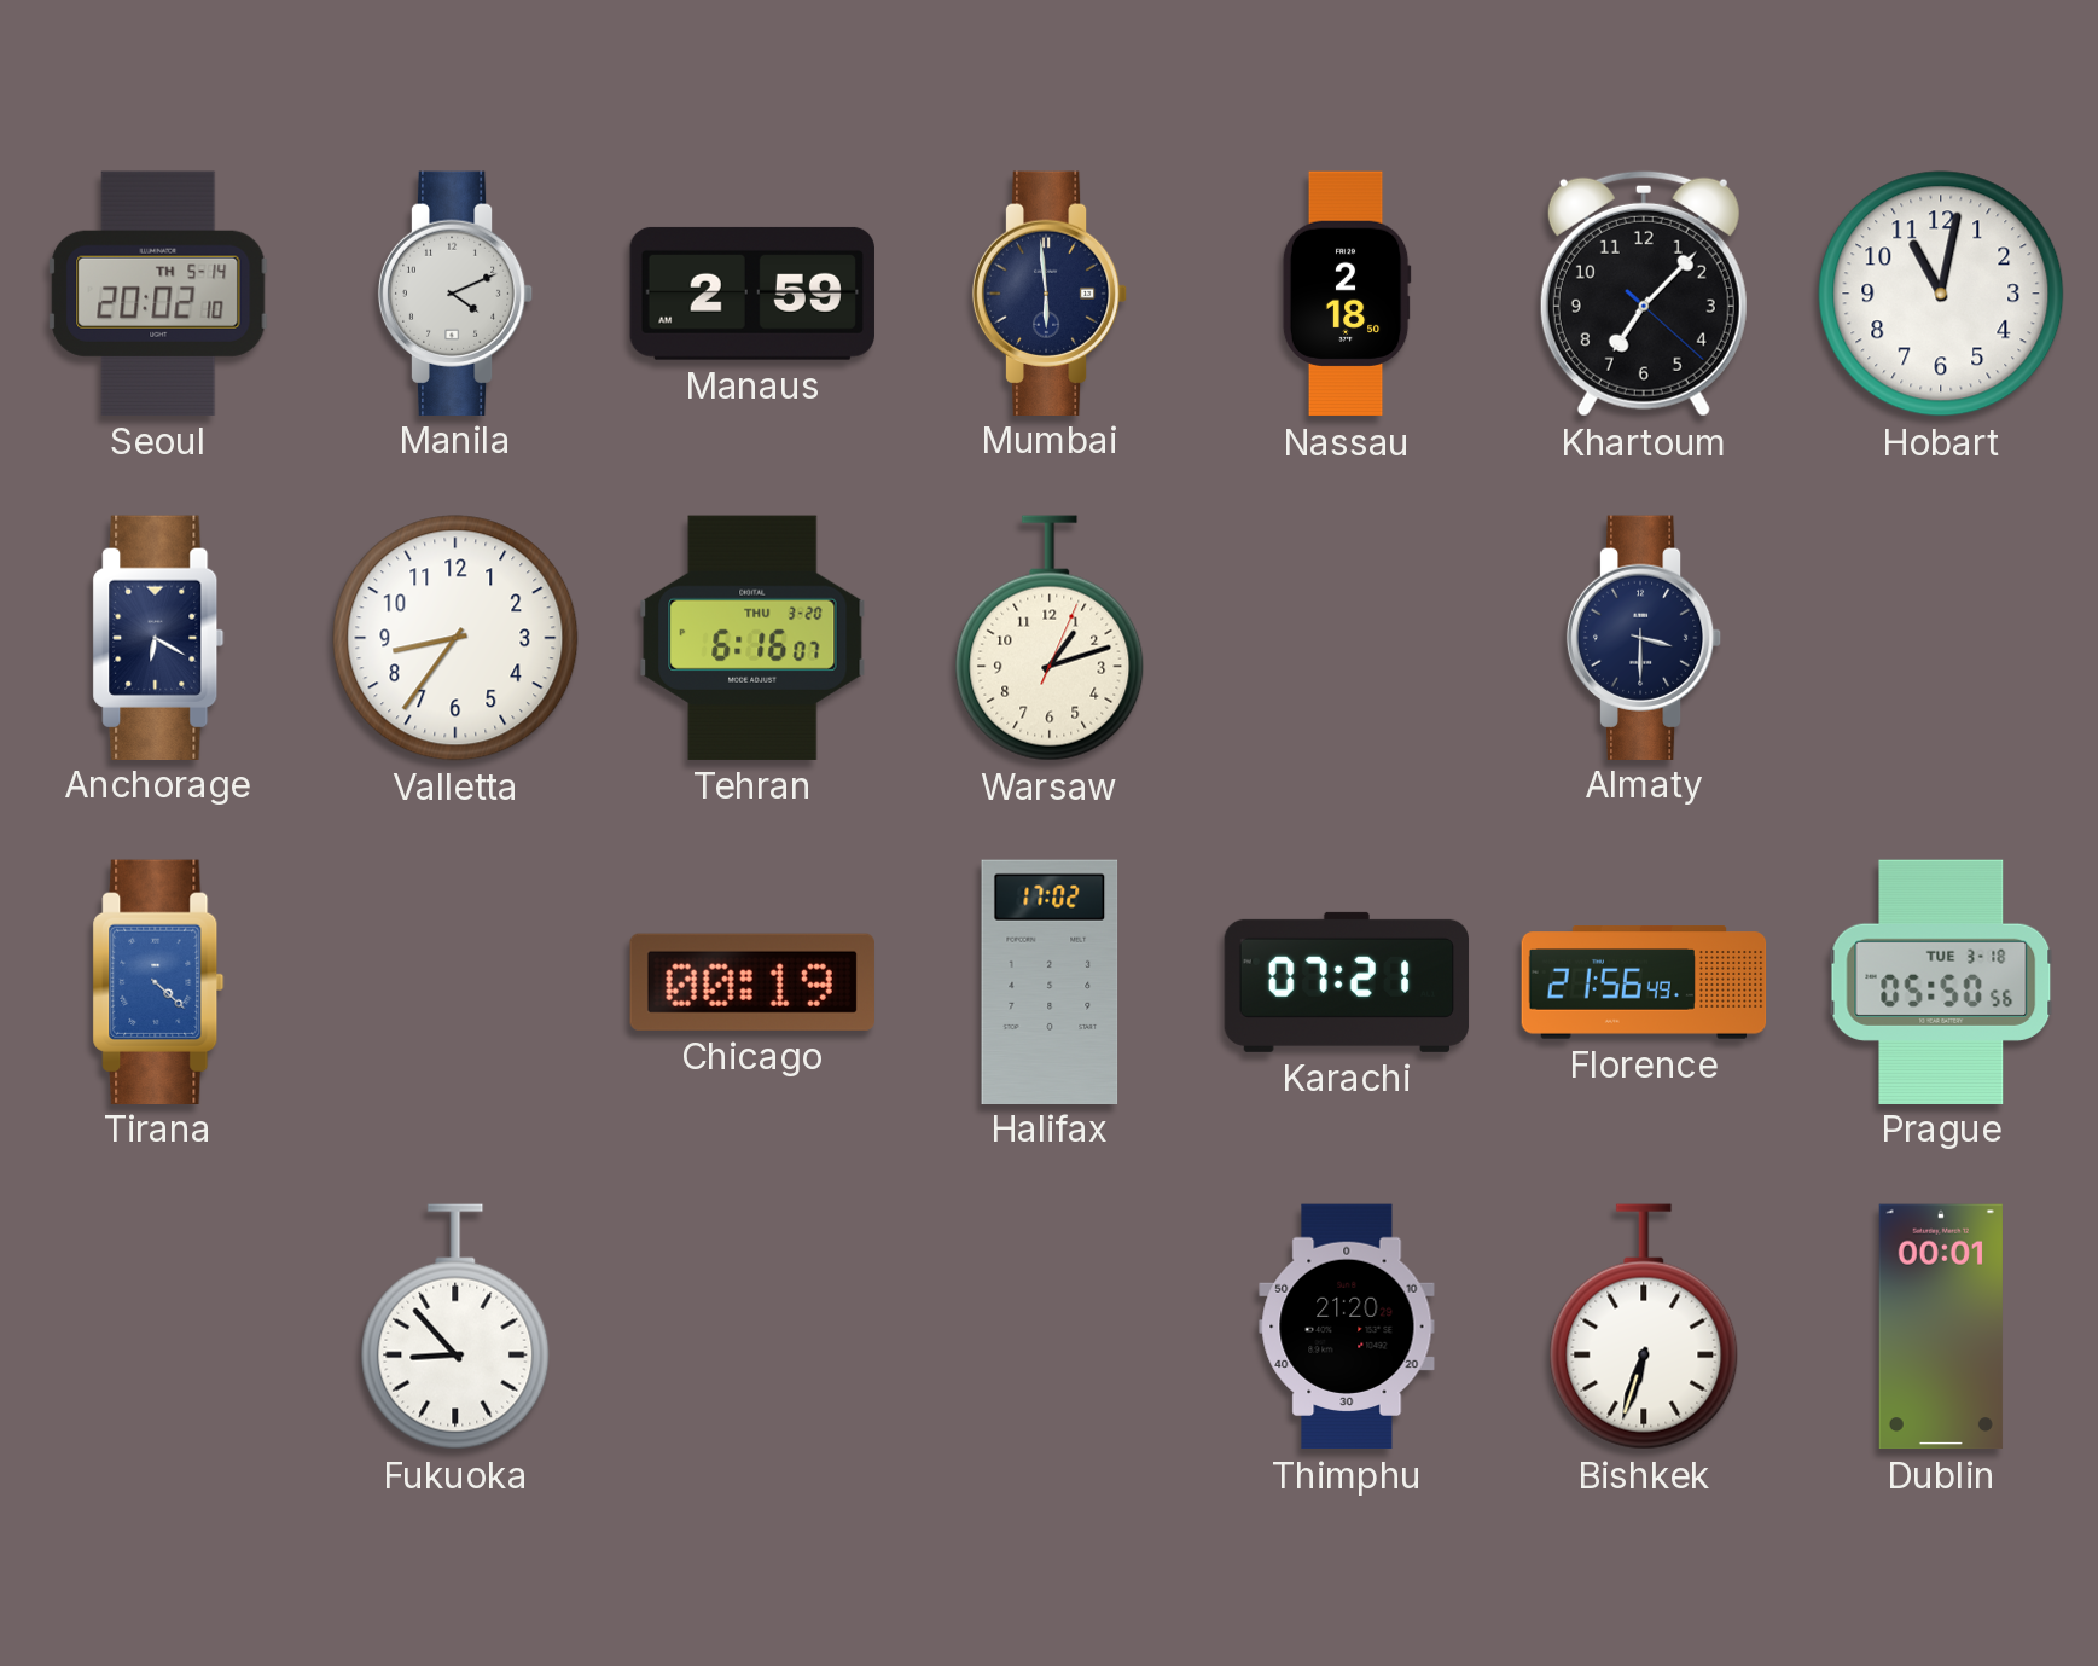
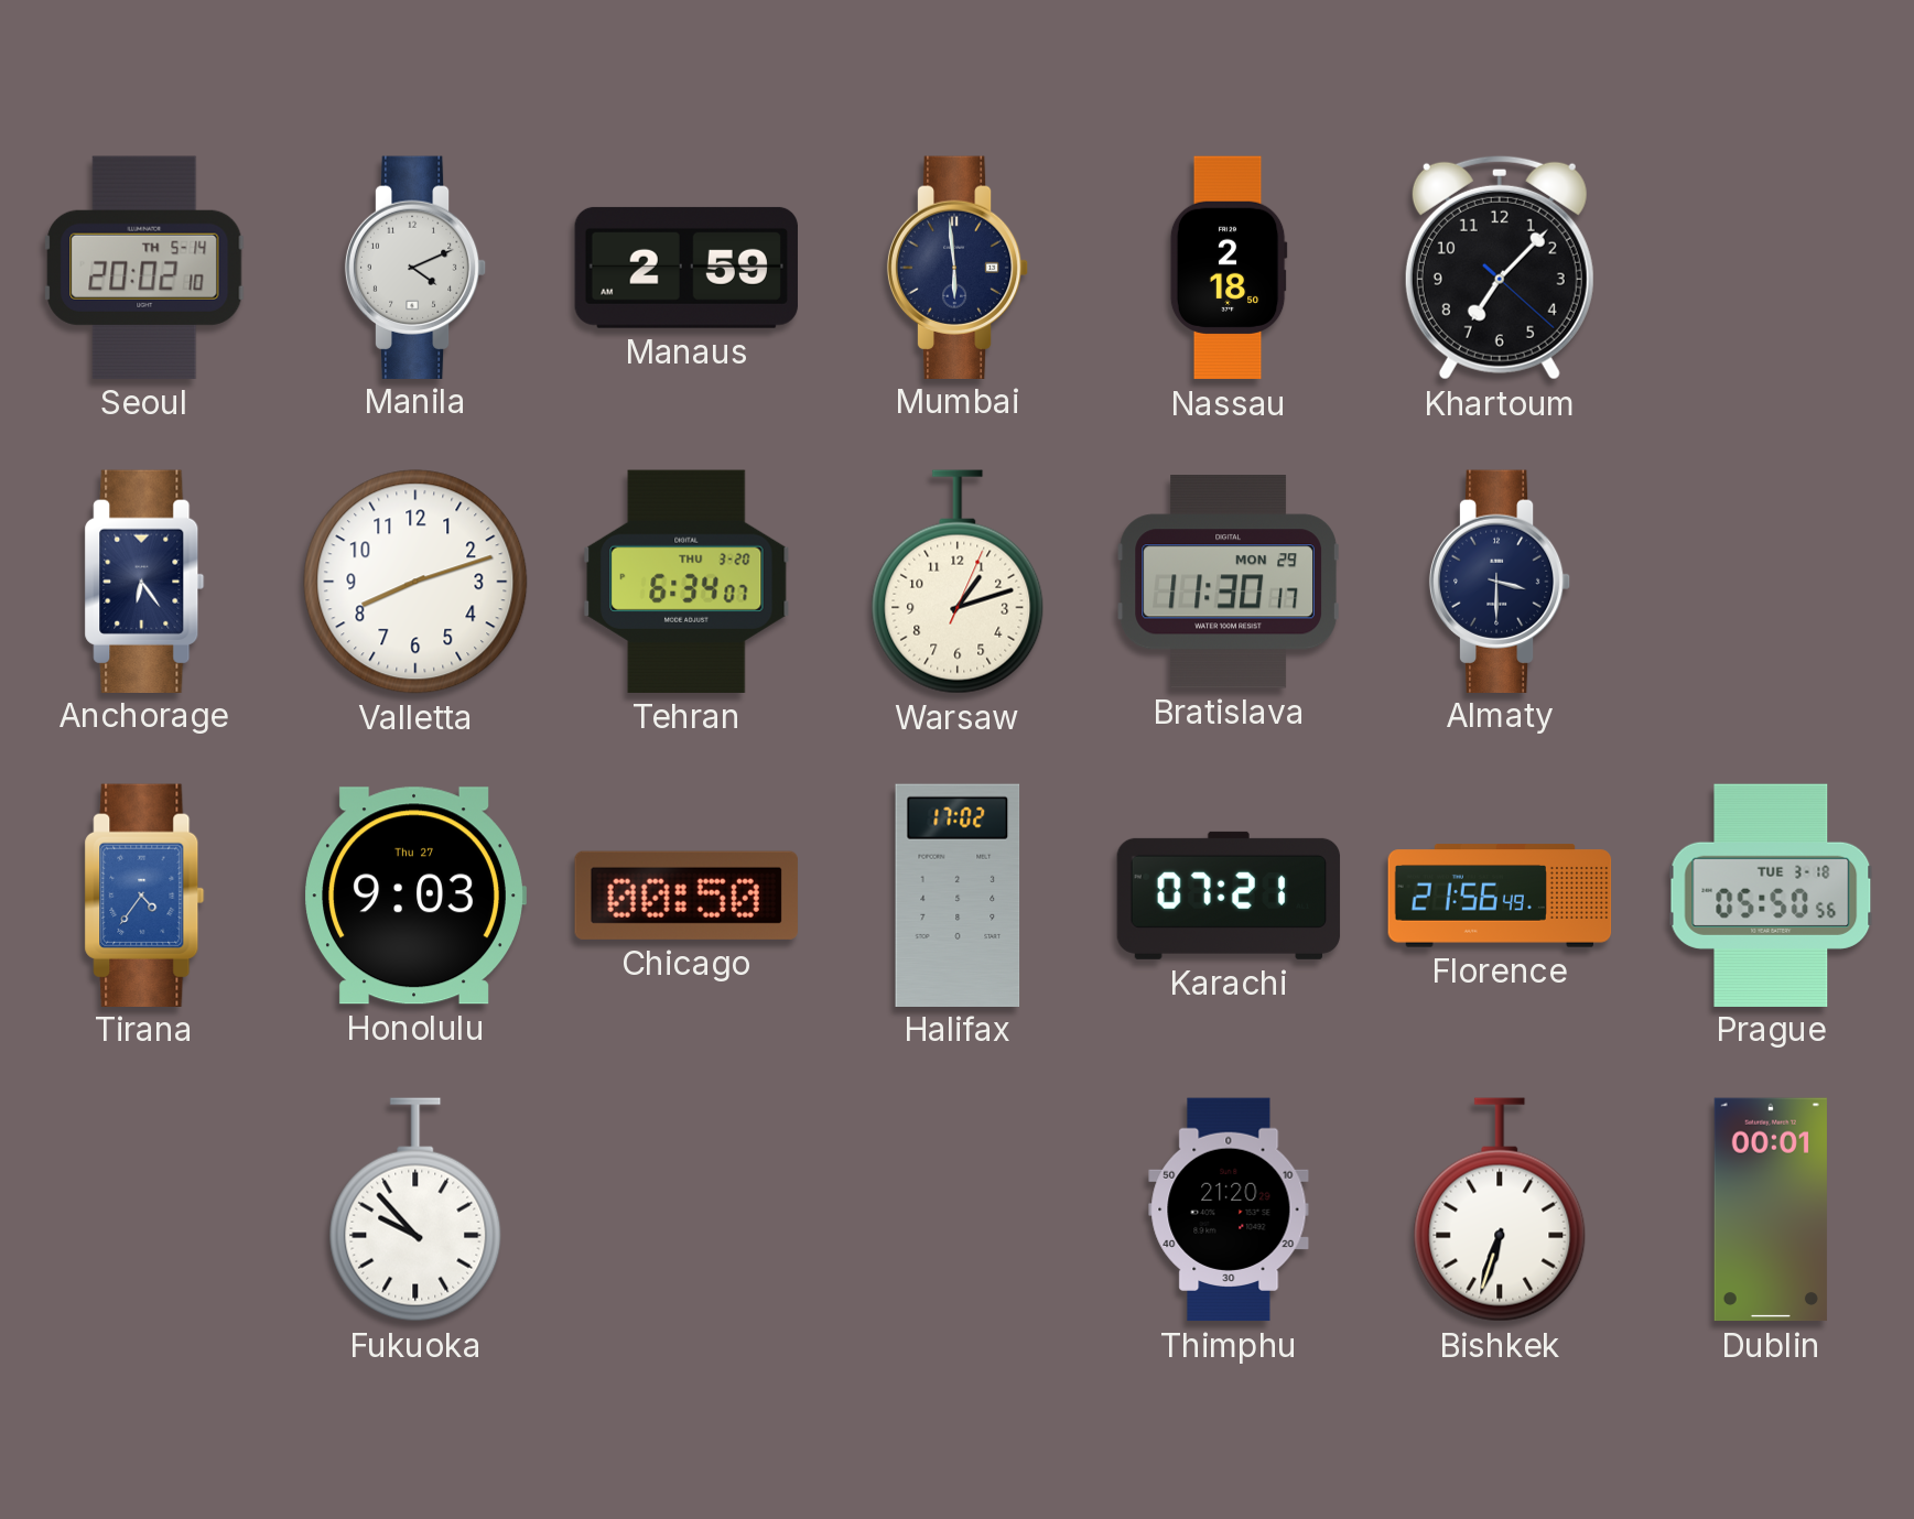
Hobart: 11:02 -> none
Anchorage: 6:20 -> 6:24
Valletta: 8:36 -> 8:12
Tehran: 6:16 -> 6:34
Bratislava: none -> 11:30
Tirana: 4:22 -> 4:36
Honolulu: none -> 9:03
Chicago: 00:19 -> 00:50
Fukuoka: 8:53 -> 9:53
